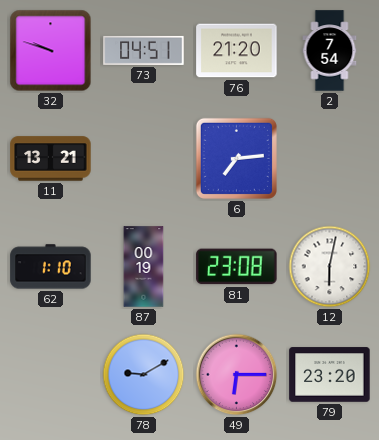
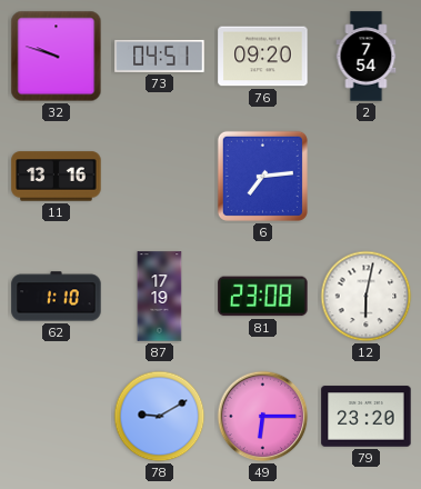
76: 21:20 -> 09:20
11: 13:21 -> 13:16
87: 00:19 -> 17:19
